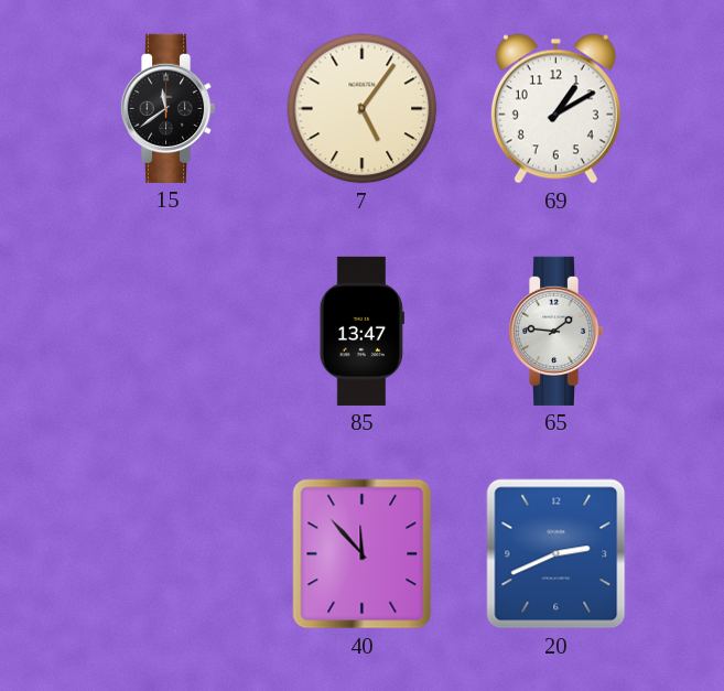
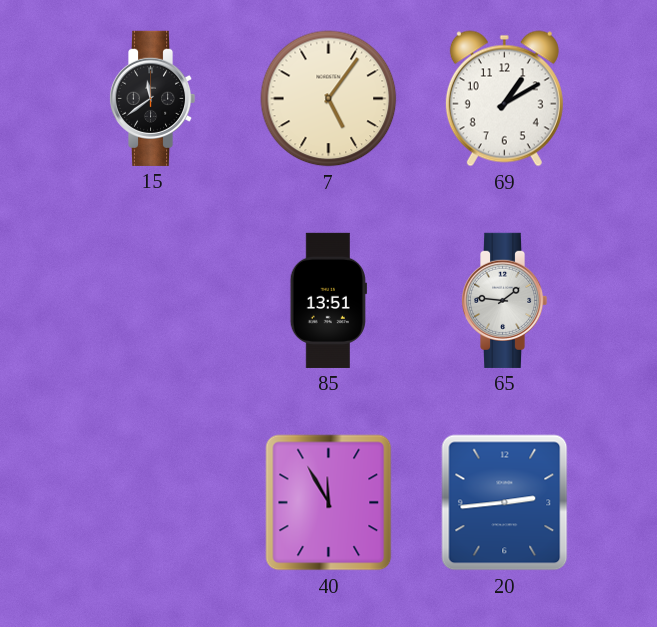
85: 13:47 -> 13:51
40: 11:53 -> 11:55
20: 2:41 -> 2:44
